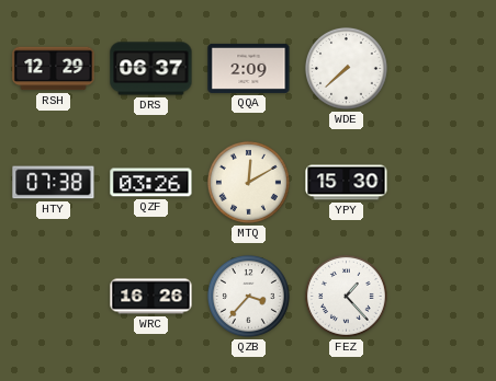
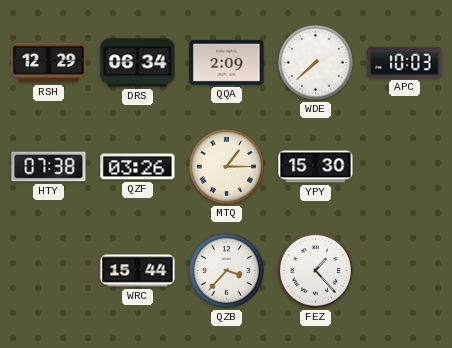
DRS: 06:37 -> 06:34
APC: none -> 10:03
MTQ: 12:10 -> 1:15
WRC: 16:26 -> 15:44
